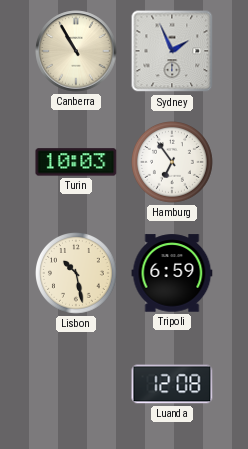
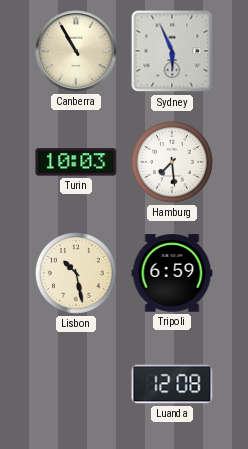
Sydney: 1:56 -> 5:56
Hamburg: 6:54 -> 7:29
